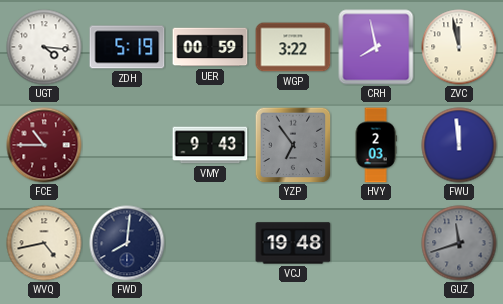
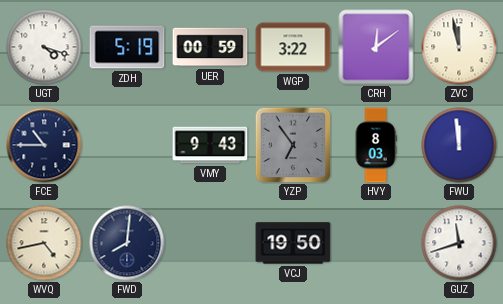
UGT: 4:16 -> 4:18
CRH: 7:58 -> 12:09
FCE dial: burgundy -> navy
HVY: 2:03 -> 8:03
VCJ: 19:48 -> 19:50
GUZ dial: grey -> white
